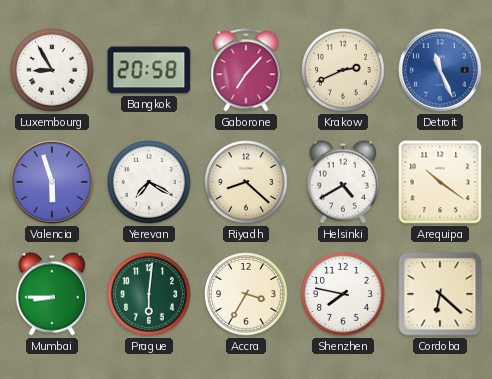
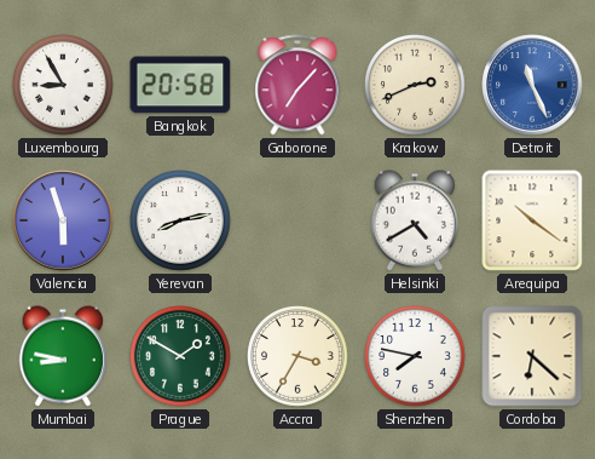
Yerevan: 7:20 -> 8:13
Riyadh: 8:22 -> none
Mumbai: 8:45 -> 8:47
Prague: 6:01 -> 1:50
